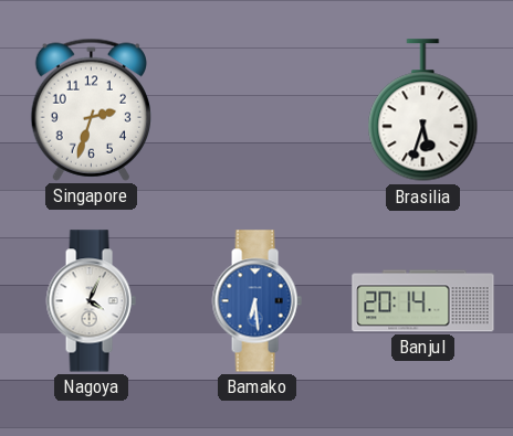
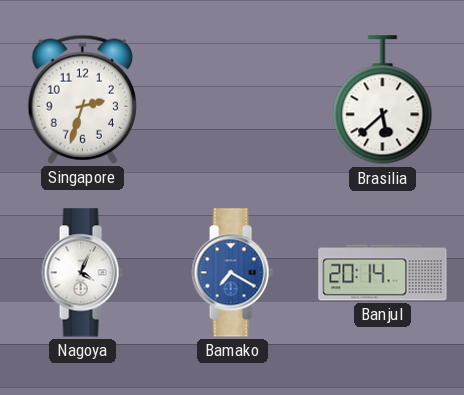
Brasilia: 5:33 -> 5:38
Bamako: 6:29 -> 7:20
